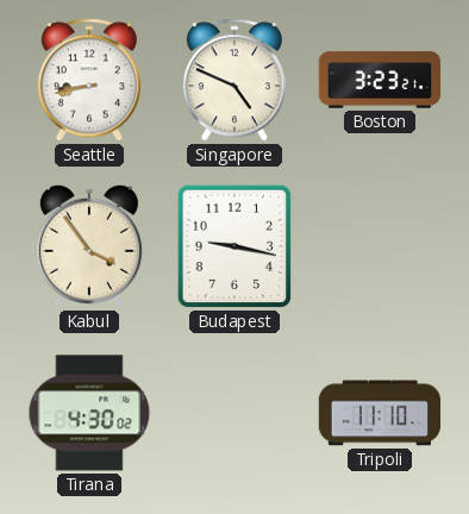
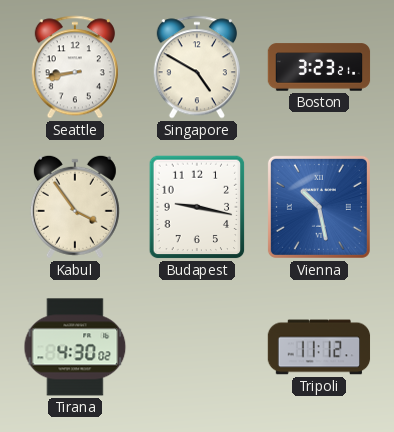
Singapore: 4:49 -> 4:50
Vienna: none -> 10:28
Tripoli: 11:10 -> 11:12
